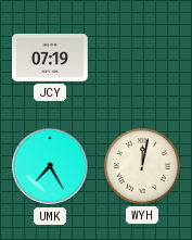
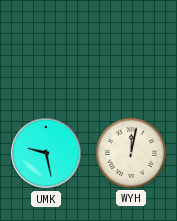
JCY: 07:19 -> none
UMK: 7:25 -> 9:28
